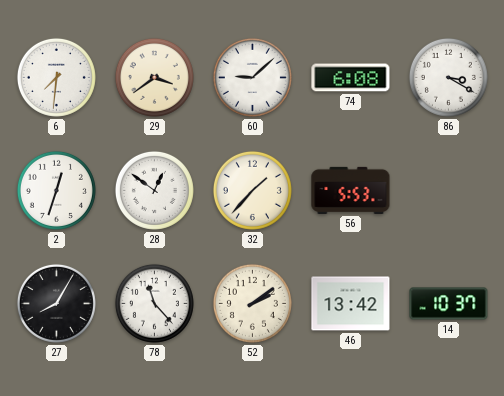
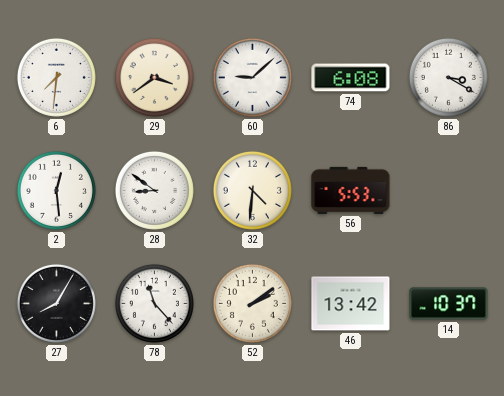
2: 12:33 -> 12:29
28: 12:51 -> 8:51
32: 1:37 -> 4:31
